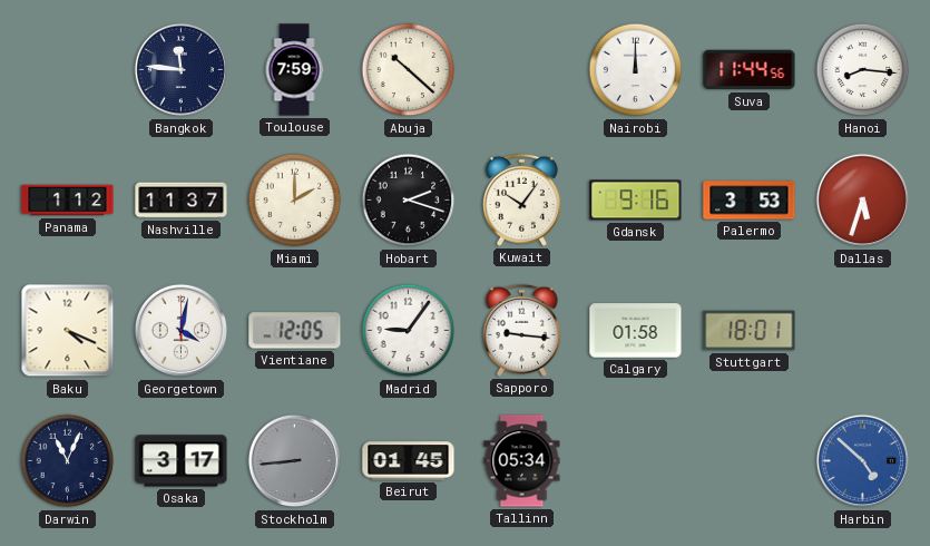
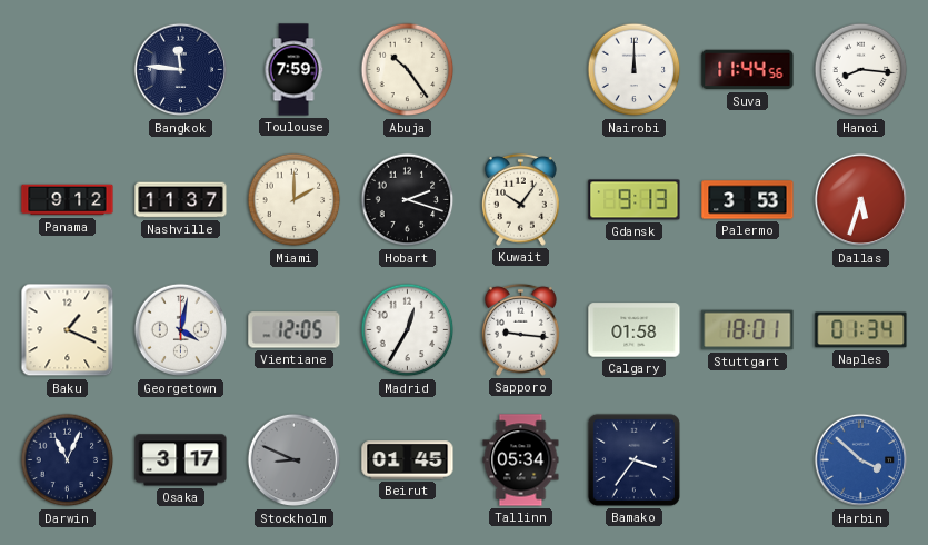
Abuja: 10:22 -> 10:24
Panama: 1:12 -> 9:12
Gdansk: 9:16 -> 9:13
Baku: 4:19 -> 1:19
Madrid: 9:06 -> 12:35
Naples: none -> 01:34
Stockholm: 8:44 -> 8:49
Bamako: none -> 3:36
Harbin: 4:52 -> 3:52
